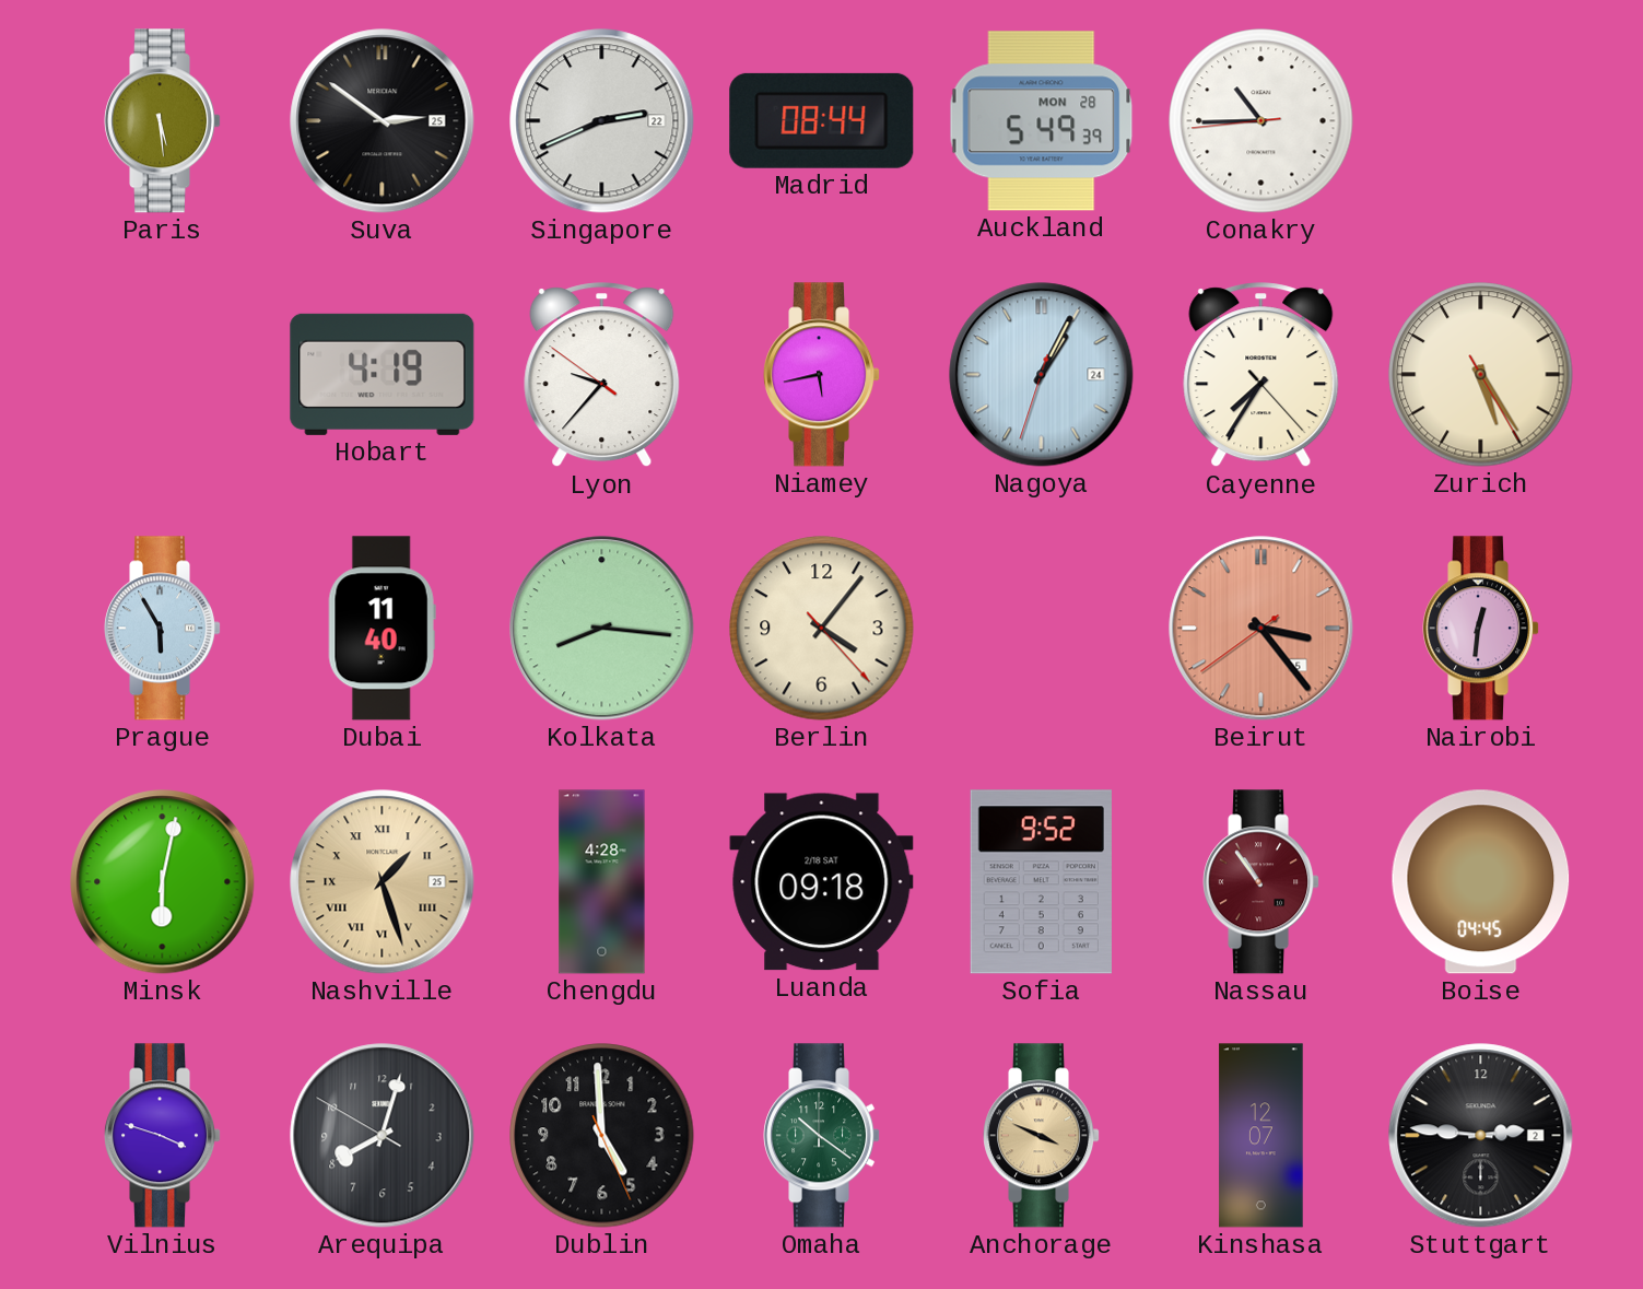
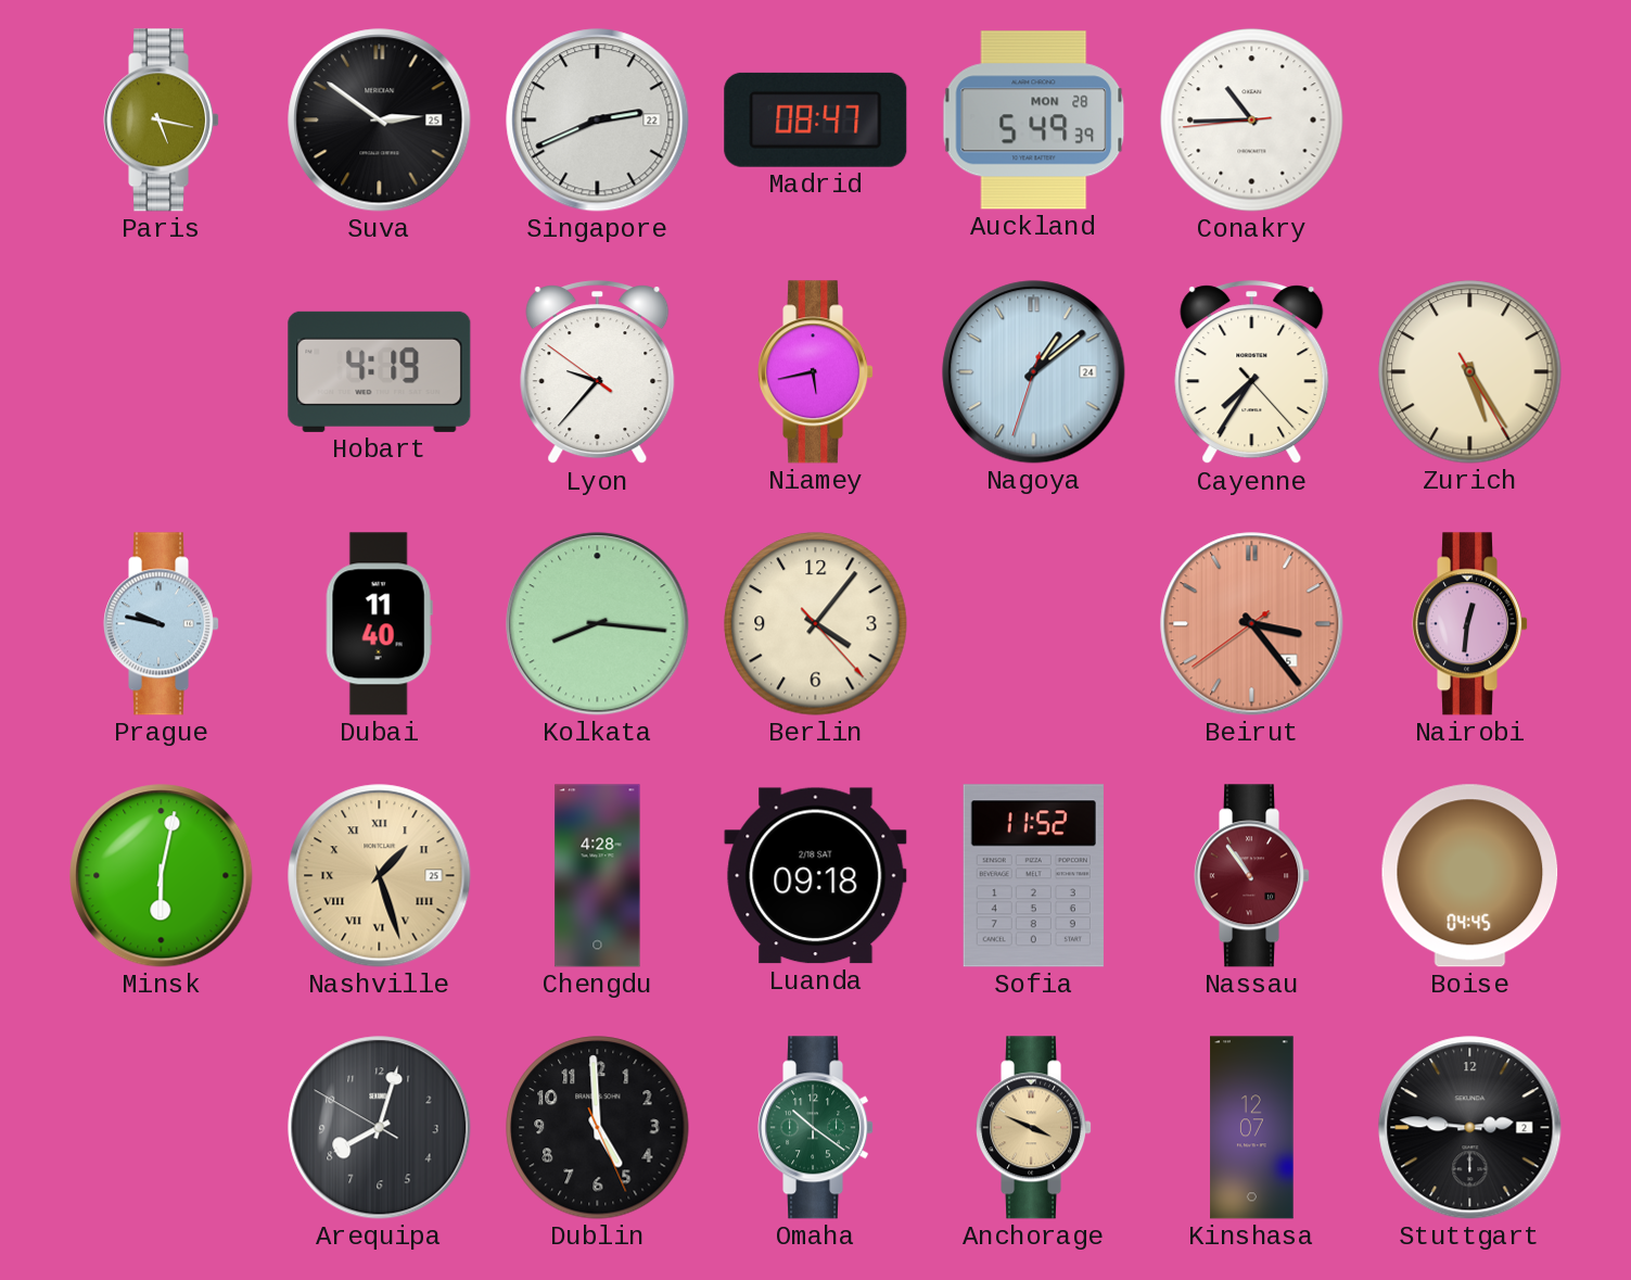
Paris: 5:29 -> 5:17
Madrid: 08:44 -> 08:47
Nagoya: 1:04 -> 1:08
Prague: 5:55 -> 9:47
Sofia: 9:52 -> 11:52
Vilnius: 3:48 -> none
